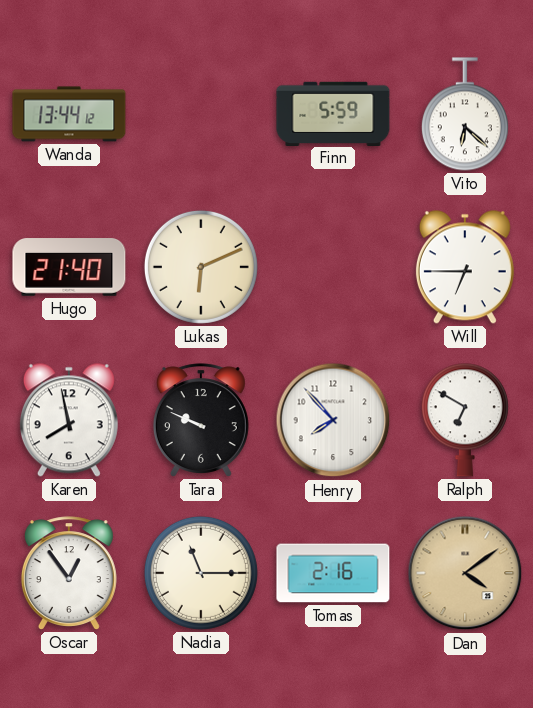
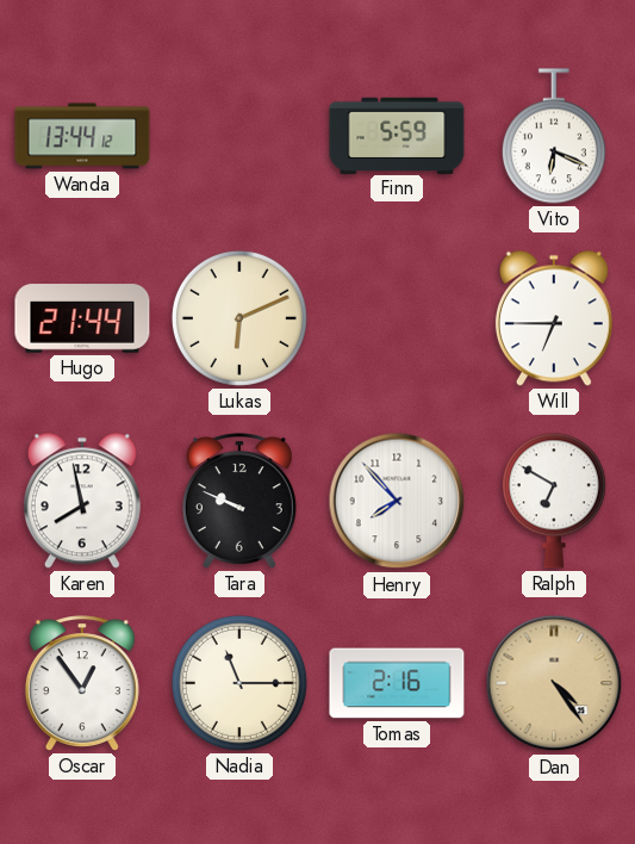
Vito: 6:22 -> 6:19
Hugo: 21:40 -> 21:44
Dan: 4:09 -> 4:24
